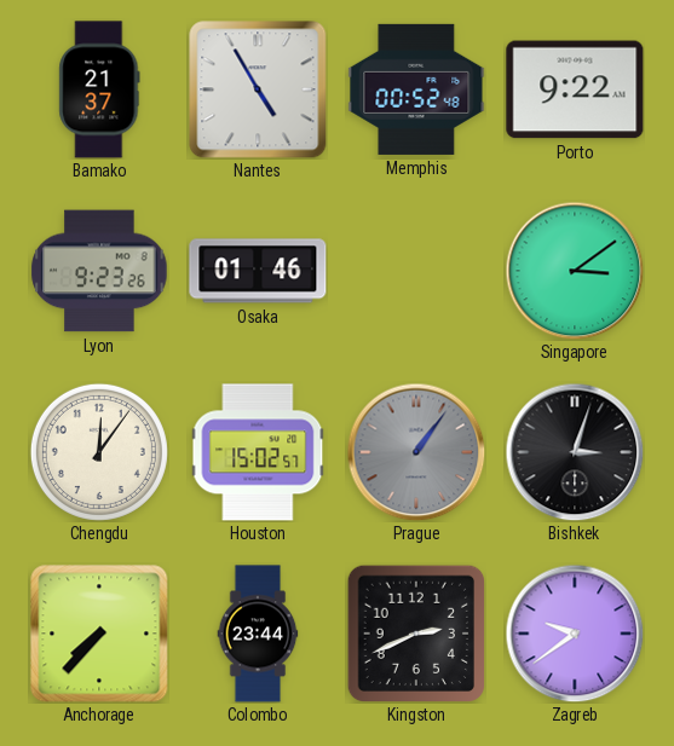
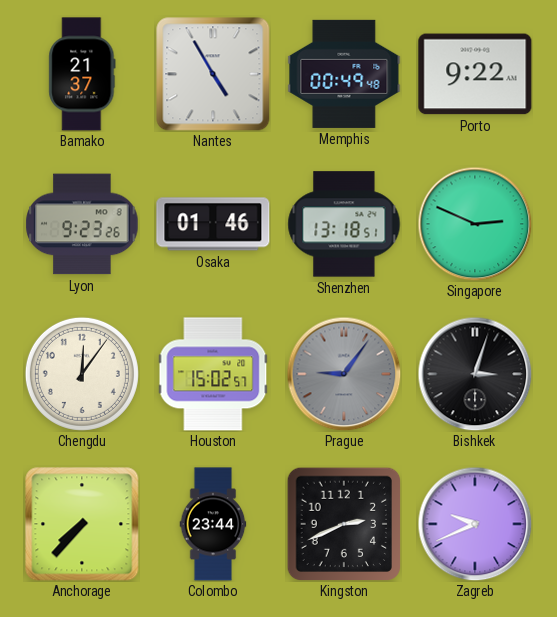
Memphis: 00:52 -> 00:49
Shenzhen: none -> 13:18
Singapore: 3:09 -> 2:49
Prague: 1:06 -> 9:06
Zagreb: 9:39 -> 9:41
